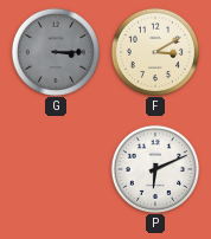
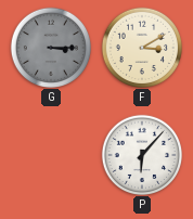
P: 6:11 -> 6:07
